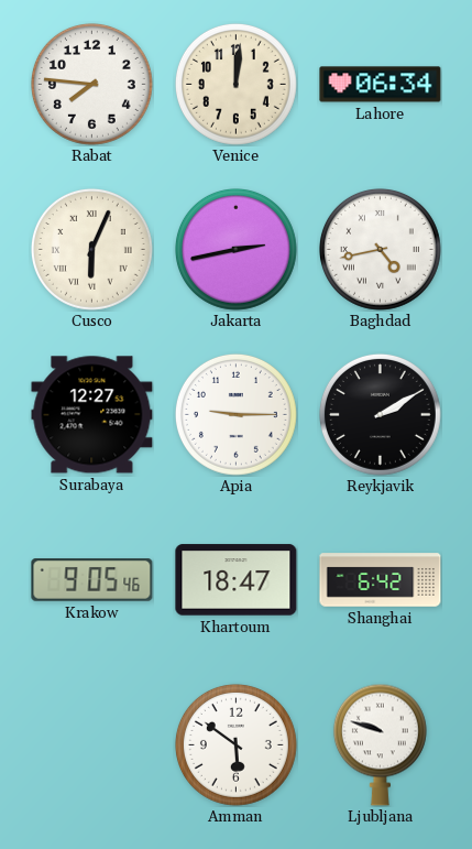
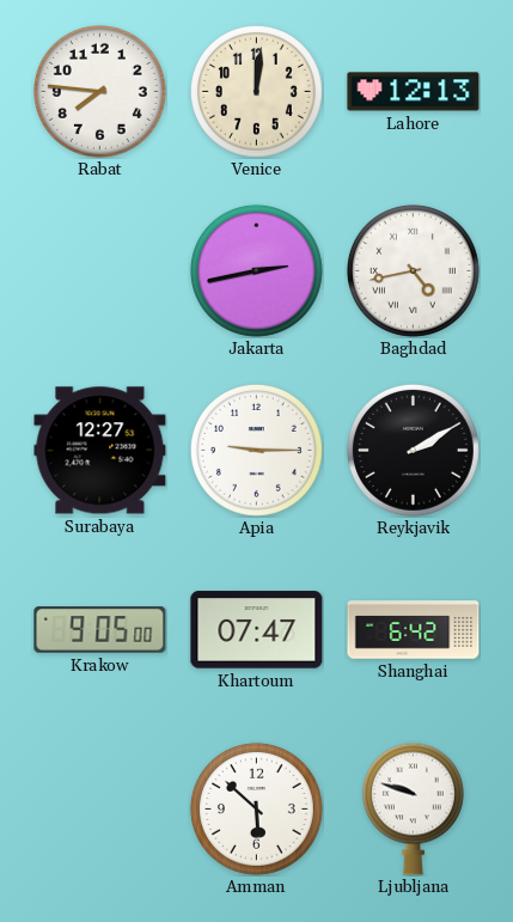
Lahore: 06:34 -> 12:13
Cusco: 6:04 -> none
Krakow: 9:05:46 -> 9:05:00
Khartoum: 18:47 -> 07:47
Amman: 5:51 -> 5:52
